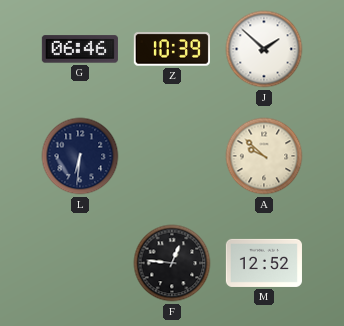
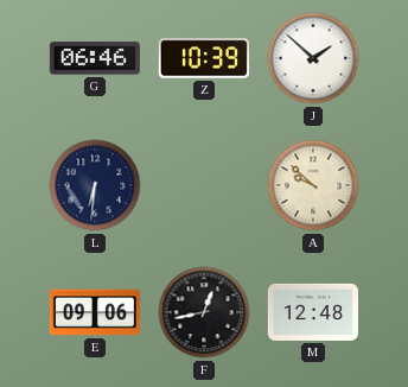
E: none -> 09:06
F: 12:46 -> 12:43
M: 12:52 -> 12:48
